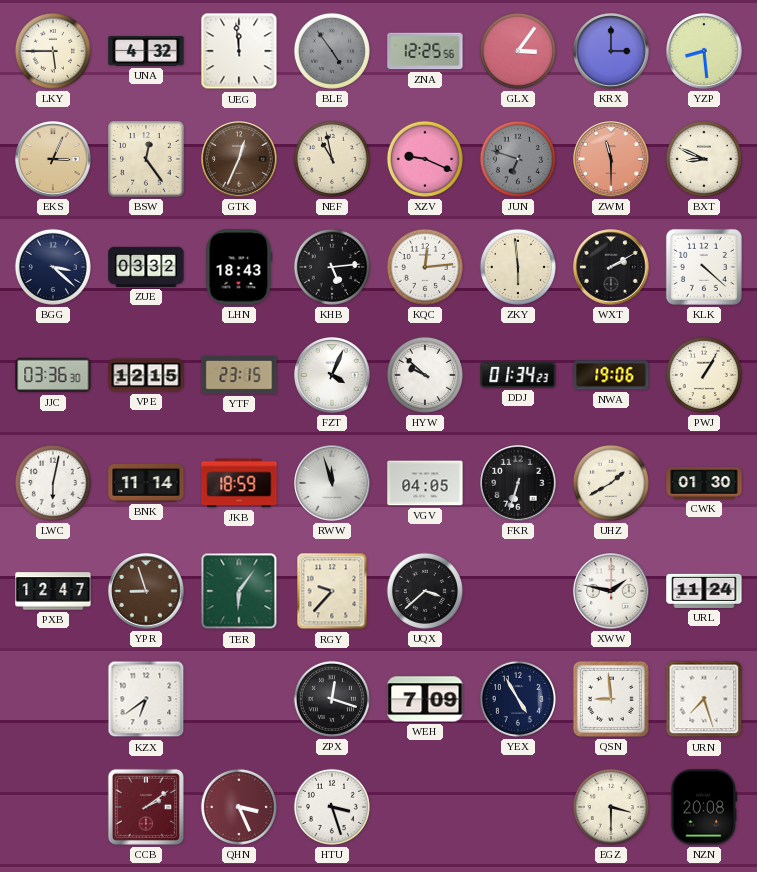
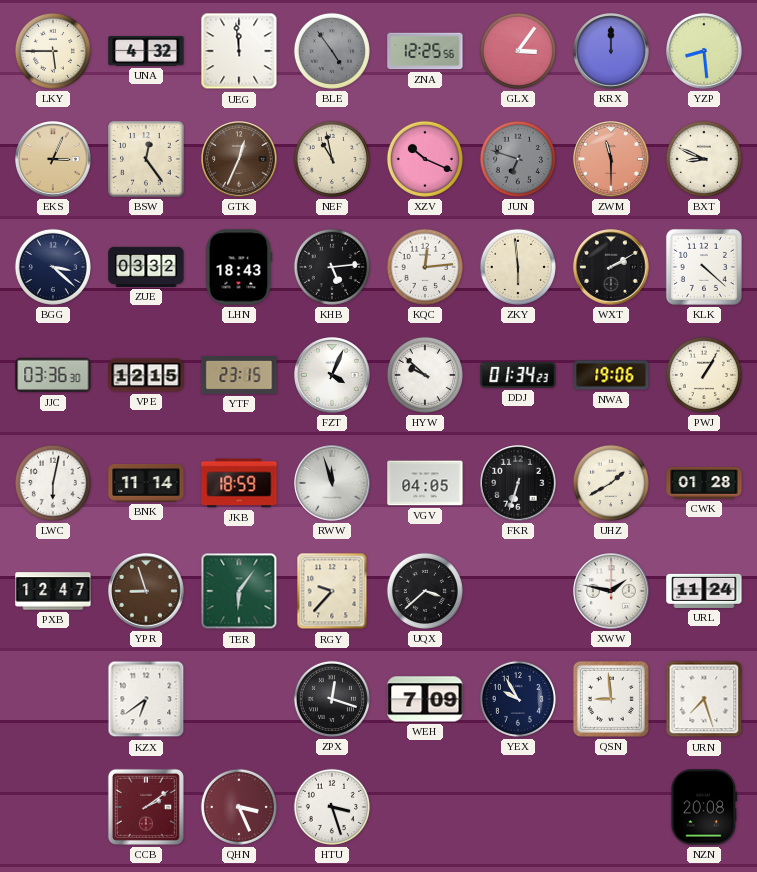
KRX: 3:00 -> 12:00
XZV: 9:19 -> 10:19
CWK: 01:30 -> 01:28
YEX: 4:55 -> 9:55
EGZ: 3:30 -> none
